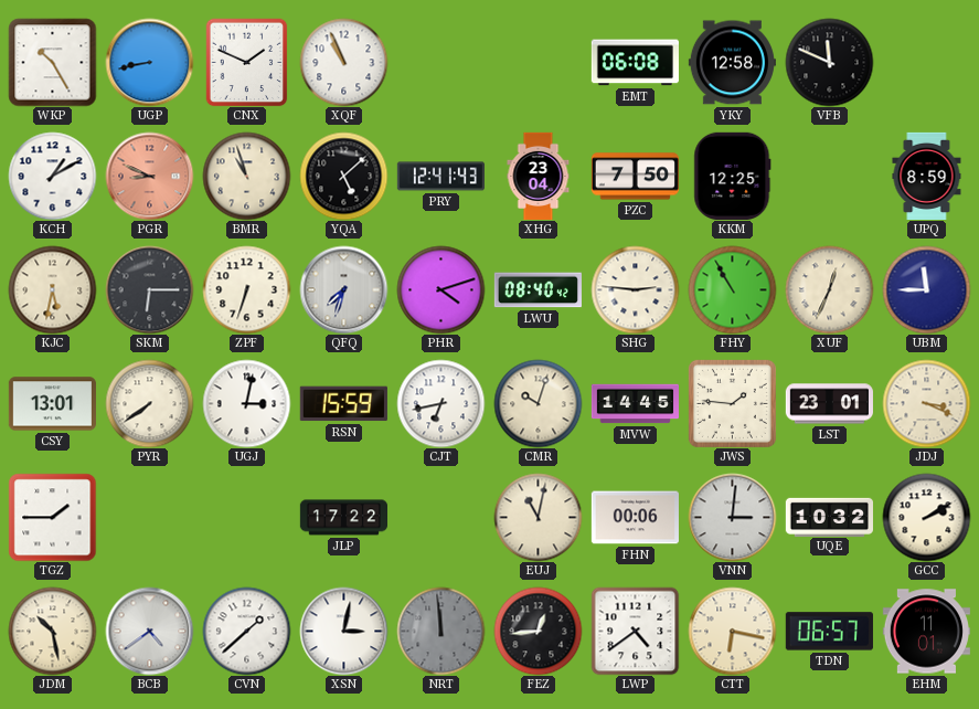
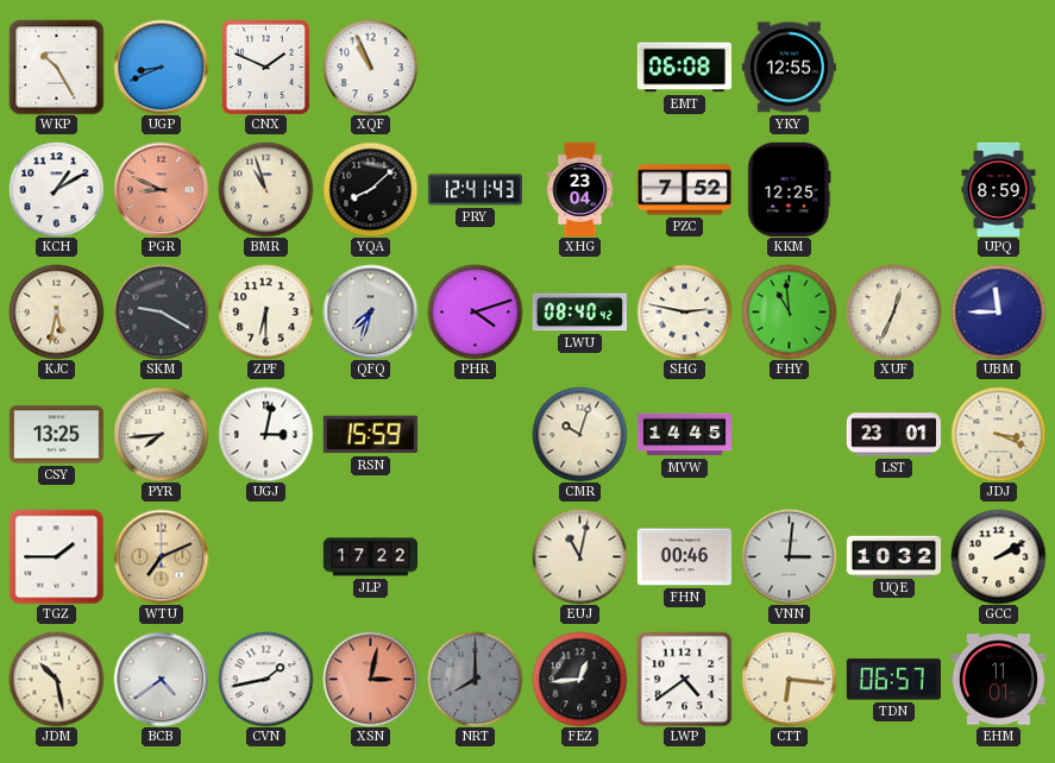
UGP: 8:43 -> 8:41
YKY: 12:58 -> 12:55
VFB: 11:49 -> none
YQA: 5:08 -> 8:08
PZC: 7:50 -> 7:52
SKM: 6:15 -> 9:20
ZPF: 6:33 -> 6:30
SHG: 2:46 -> 2:47
FHY: 10:55 -> 10:59
CSY: 13:01 -> 13:25
PYR: 7:39 -> 7:44
CJT: 6:43 -> none
JWS: 1:46 -> none
WTU: none -> 7:11
FHN: 00:06 -> 00:46
CVN: 1:38 -> 1:43
XSN dial: white -> salmon
NRT: 11:59 -> 8:00
CTT: 6:17 -> 6:16
